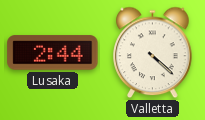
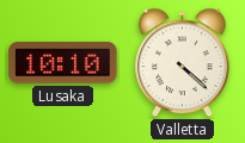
Lusaka: 2:44 -> 10:10
